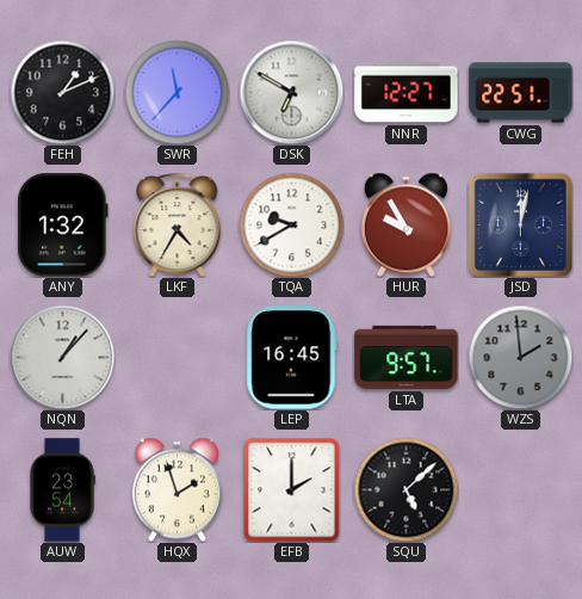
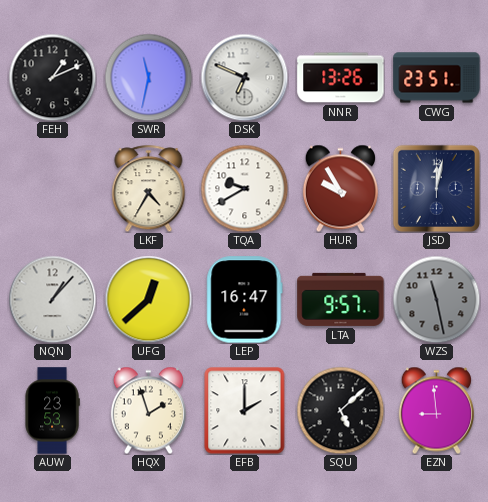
SWR: 11:37 -> 11:32
DSK: 6:50 -> 6:49
NNR: 12:27 -> 13:26
CWG: 22:51 -> 23:51
ANY: 1:32 -> none
UFG: none -> 12:38
LEP: 16:45 -> 16:47
WZS: 1:59 -> 11:28
AUW: 23:54 -> 23:53
EZN: none -> 8:59
